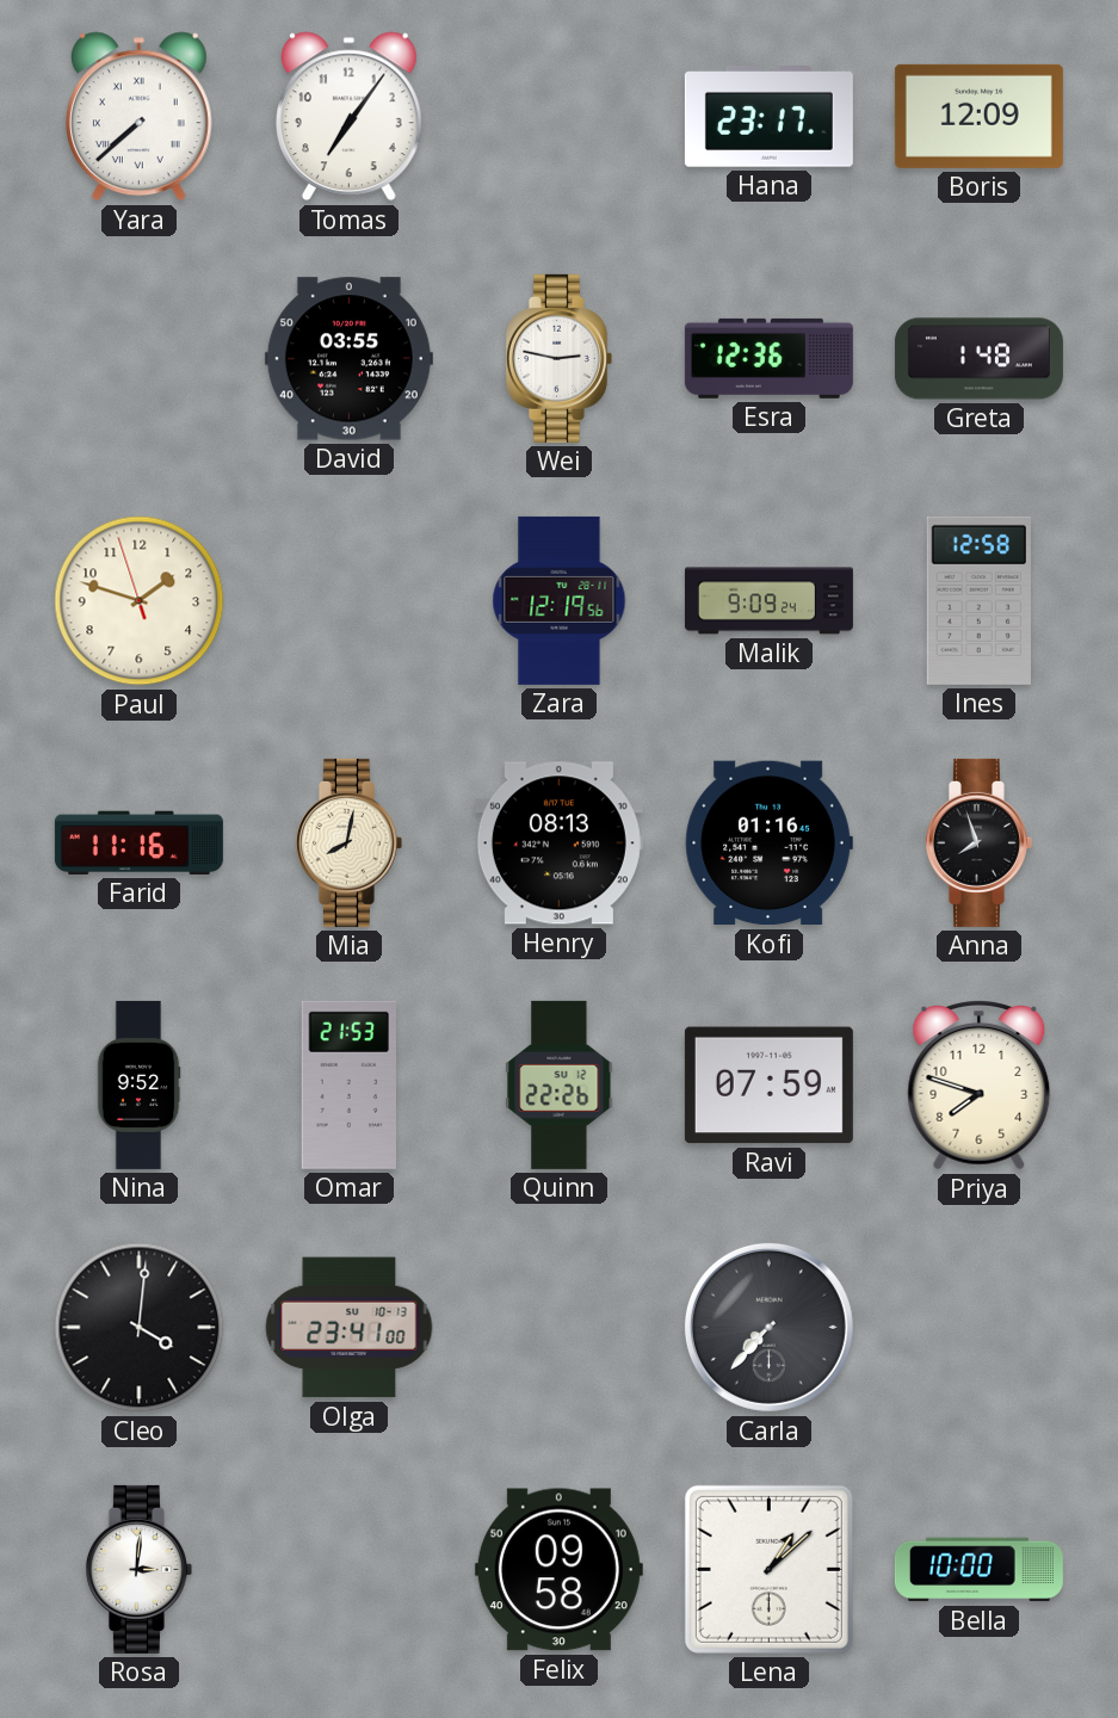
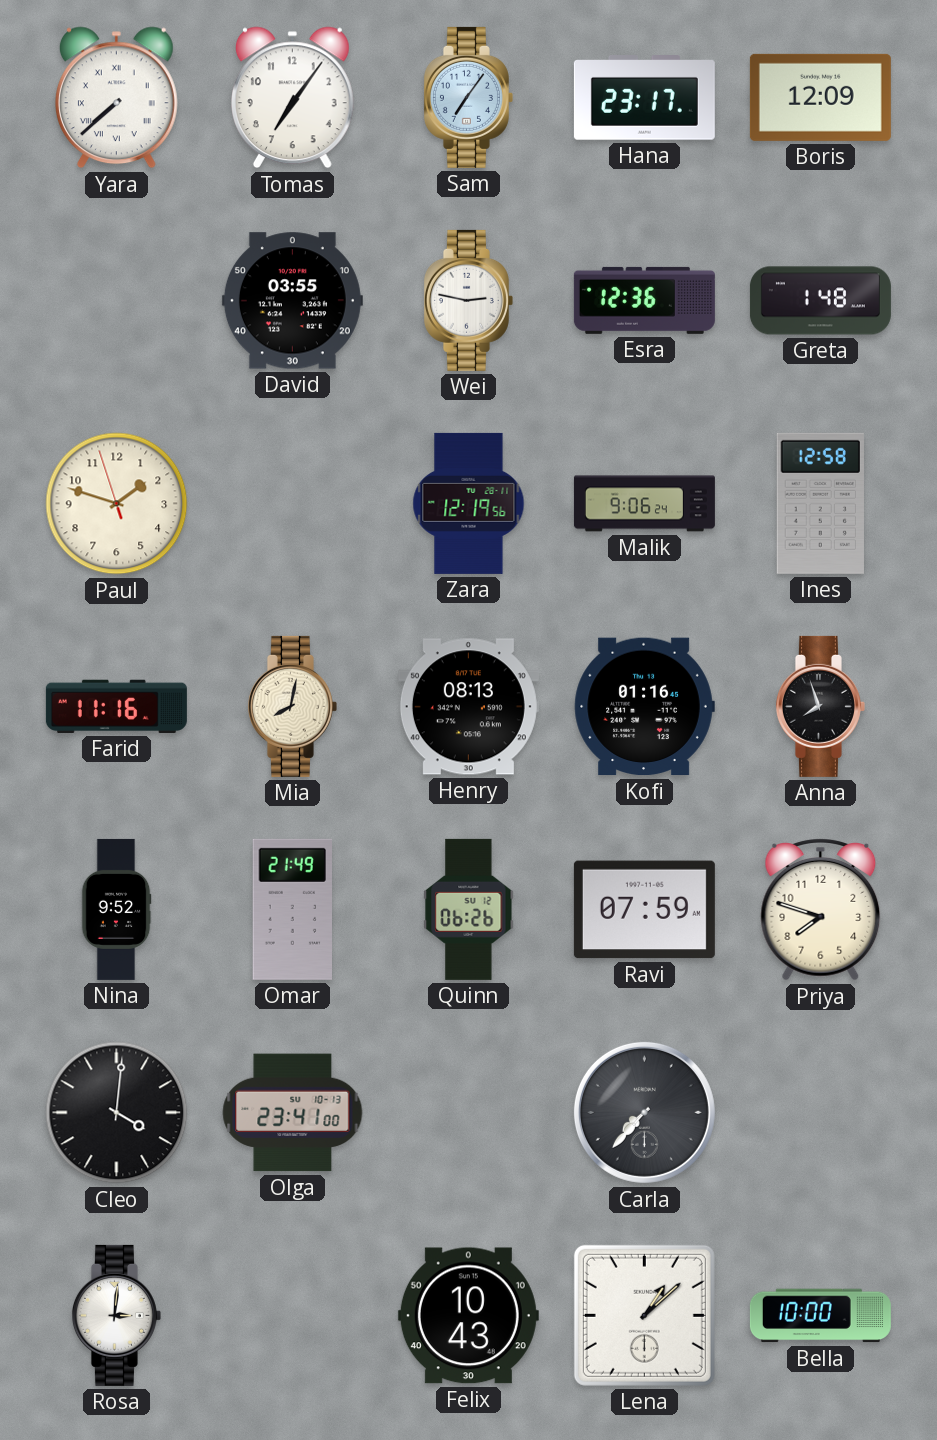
Sam: none -> 7:06
Malik: 9:09 -> 9:06
Omar: 21:53 -> 21:49
Quinn: 22:26 -> 06:26
Felix: 09:58 -> 10:43
